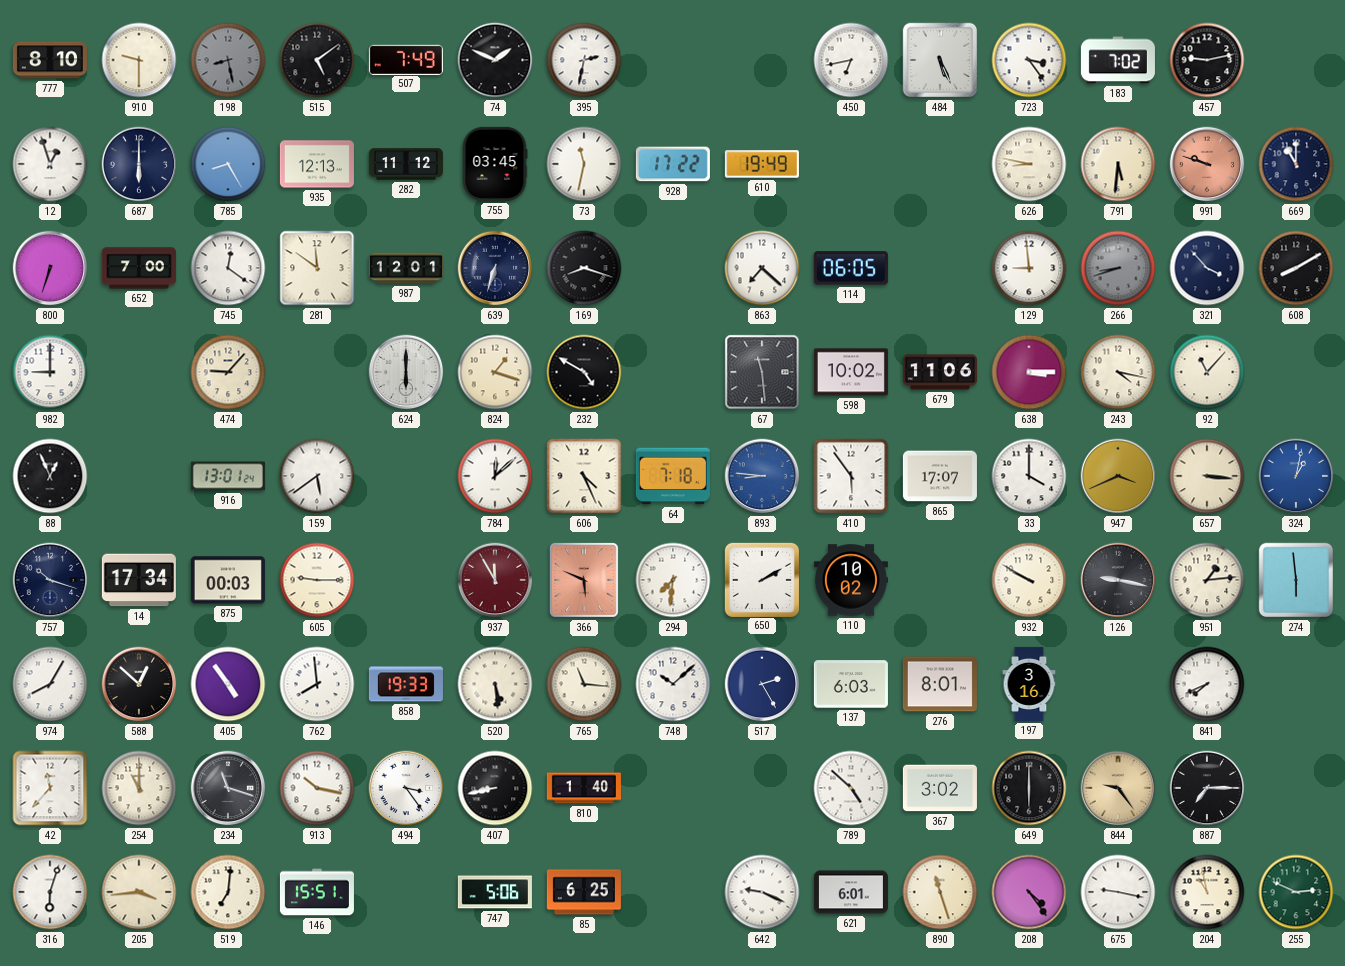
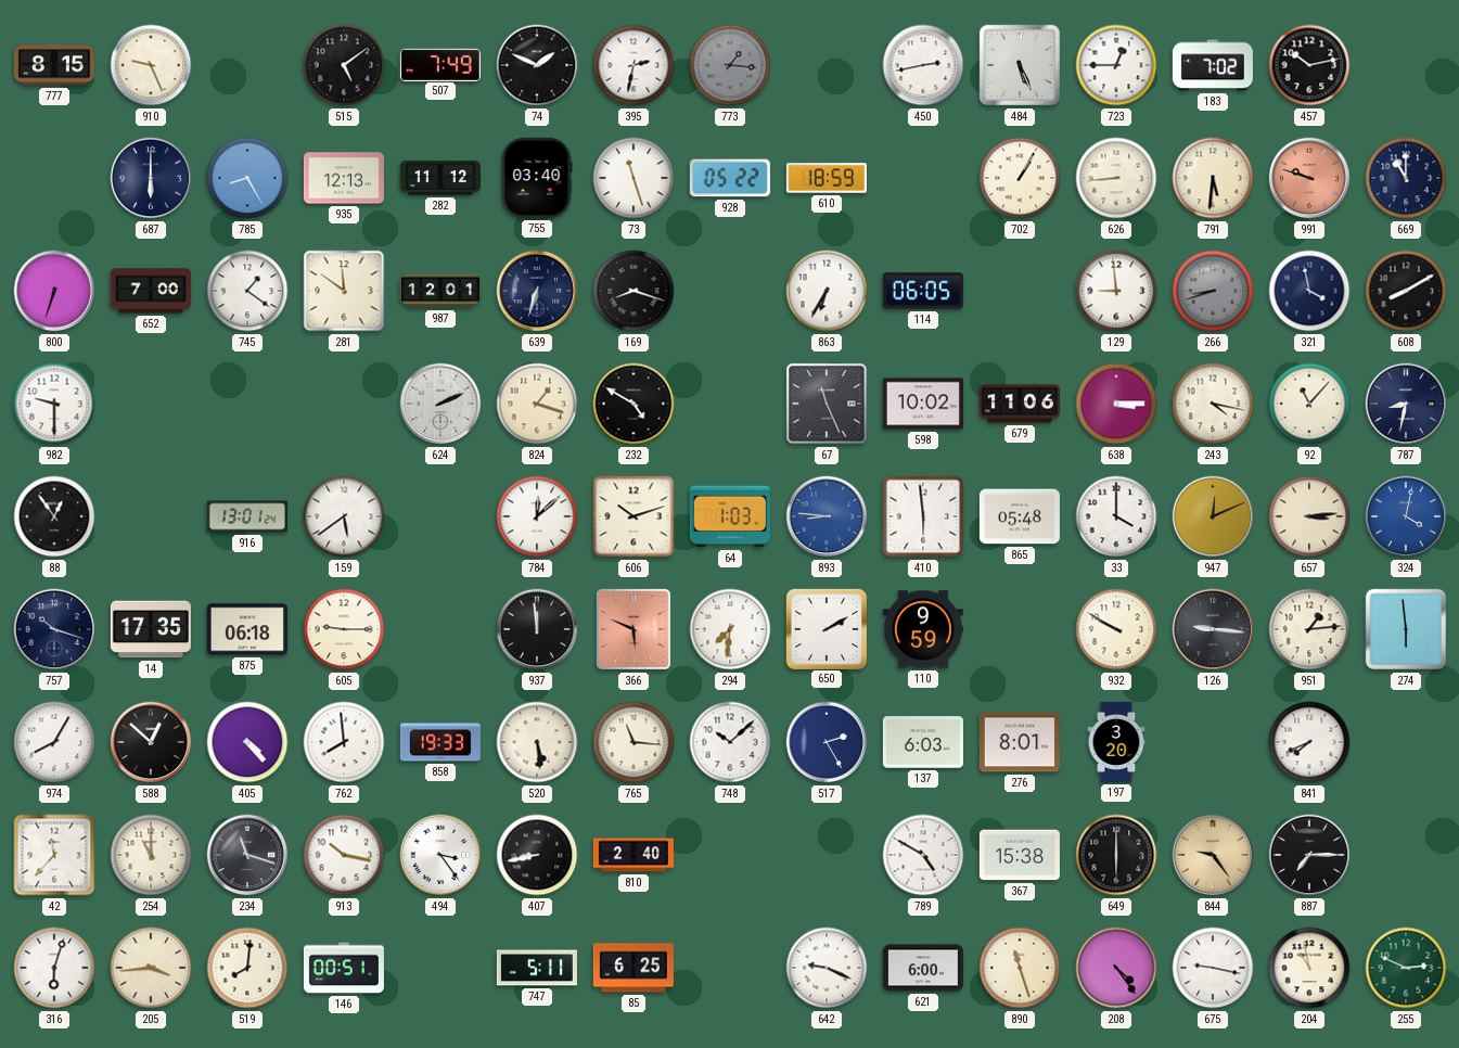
777: 8:10 -> 8:15
910: 9:30 -> 9:26
198: 8:28 -> none
773: none -> 1:16
450: 6:43 -> 2:43
723: 3:24 -> 12:45
457: 9:13 -> 10:13
12: 12:57 -> none
755: 03:45 -> 03:40
73: 11:32 -> 11:27
928: 17:22 -> 05:22
610: 19:49 -> 18:59
702: none -> 1:05
626: 8:47 -> 8:44
745: 12:21 -> 1:21
863: 7:22 -> 6:35
321: 3:53 -> 3:58
982: 9:00 -> 9:30
474: 9:07 -> none
624: 6:00 -> 2:11
67: 11:29 -> 11:26
787: none -> 8:32
88: 12:56 -> 12:54
606: 4:26 -> 10:12
64: 7:18 -> 1:03
410: 5:54 -> 5:59
865: 17:07 -> 05:48
947: 3:41 -> 12:11
657: 3:16 -> 3:14
324: 1:02 -> 4:02
14: 17:34 -> 17:35
875: 00:03 -> 06:18
937: 11:55 -> 11:59
937 dial: burgundy -> black
110: 10:02 -> 9:59
126: 9:17 -> 9:16
405: 4:54 -> 4:23
197: 3:16 -> 3:20
810: 1:40 -> 2:40
789: 4:52 -> 4:50
367: 3:02 -> 15:38
519: 7:01 -> 8:01
146: 15:51 -> 00:51
747: 5:06 -> 5:11
621: 6:01 -> 6:00
